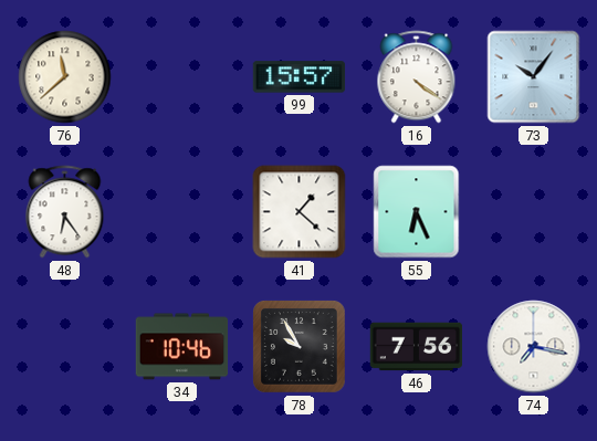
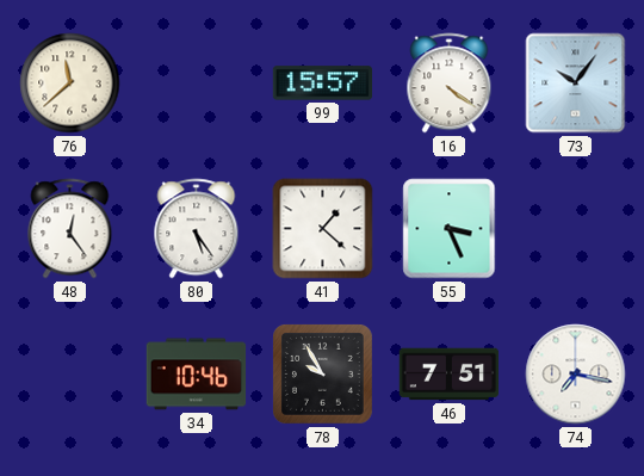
48: 6:24 -> 12:24
80: none -> 5:24
55: 6:26 -> 3:26
46: 7:56 -> 7:51
